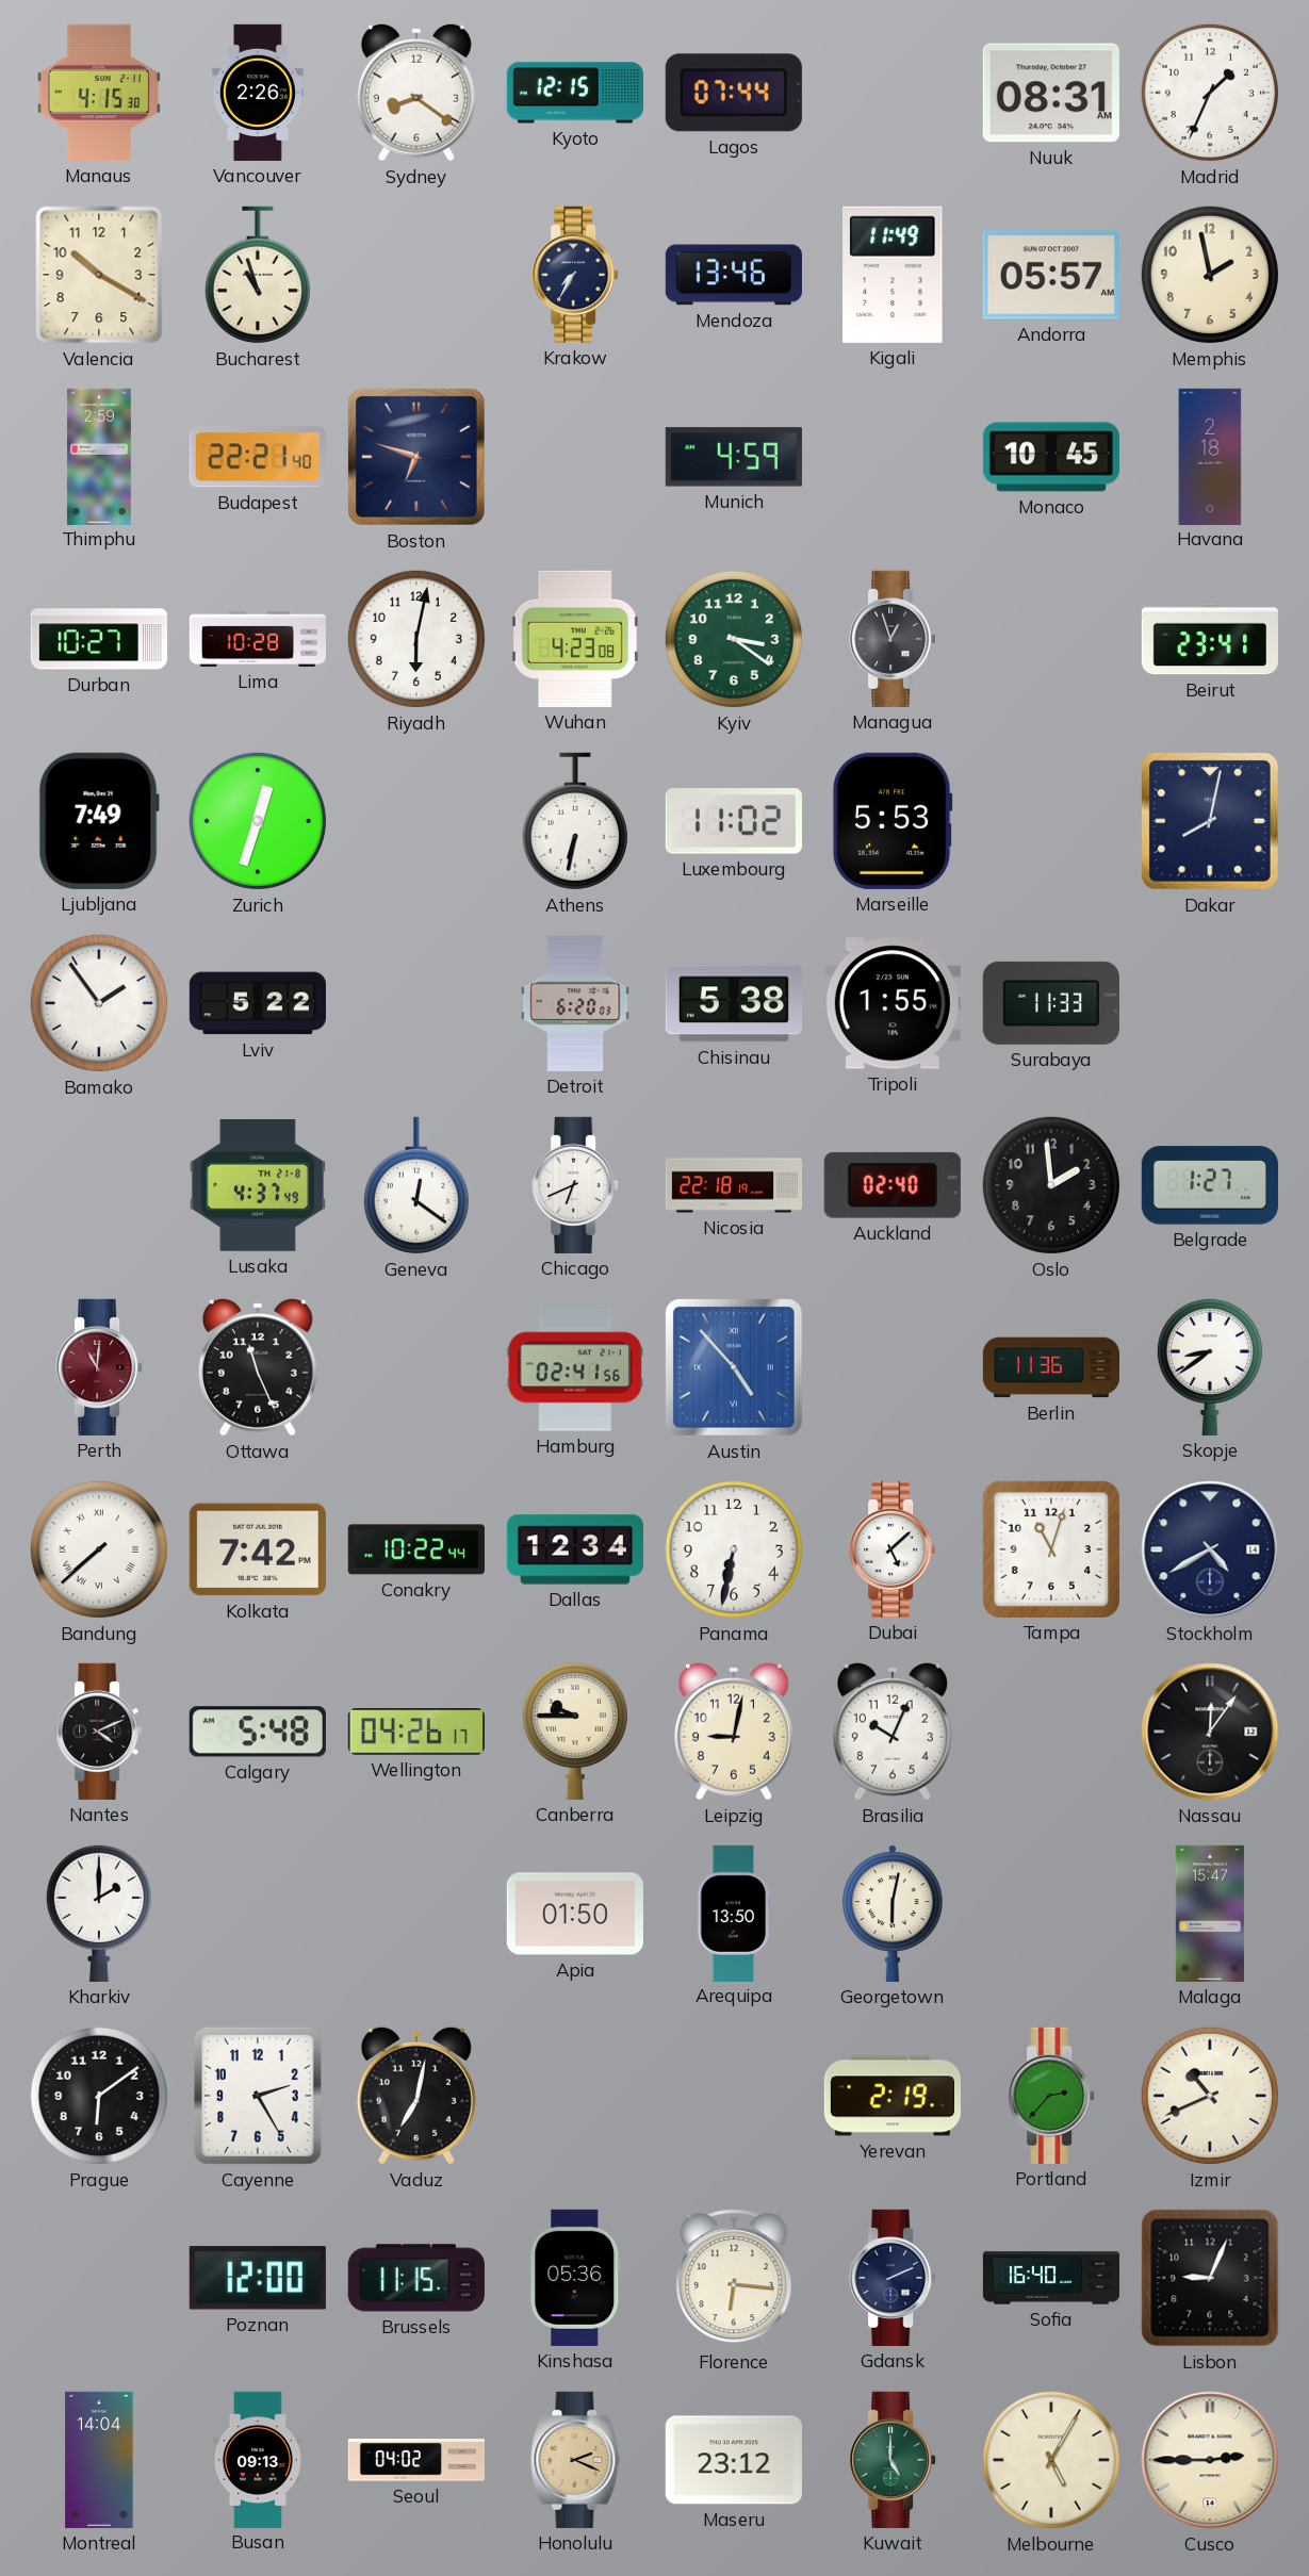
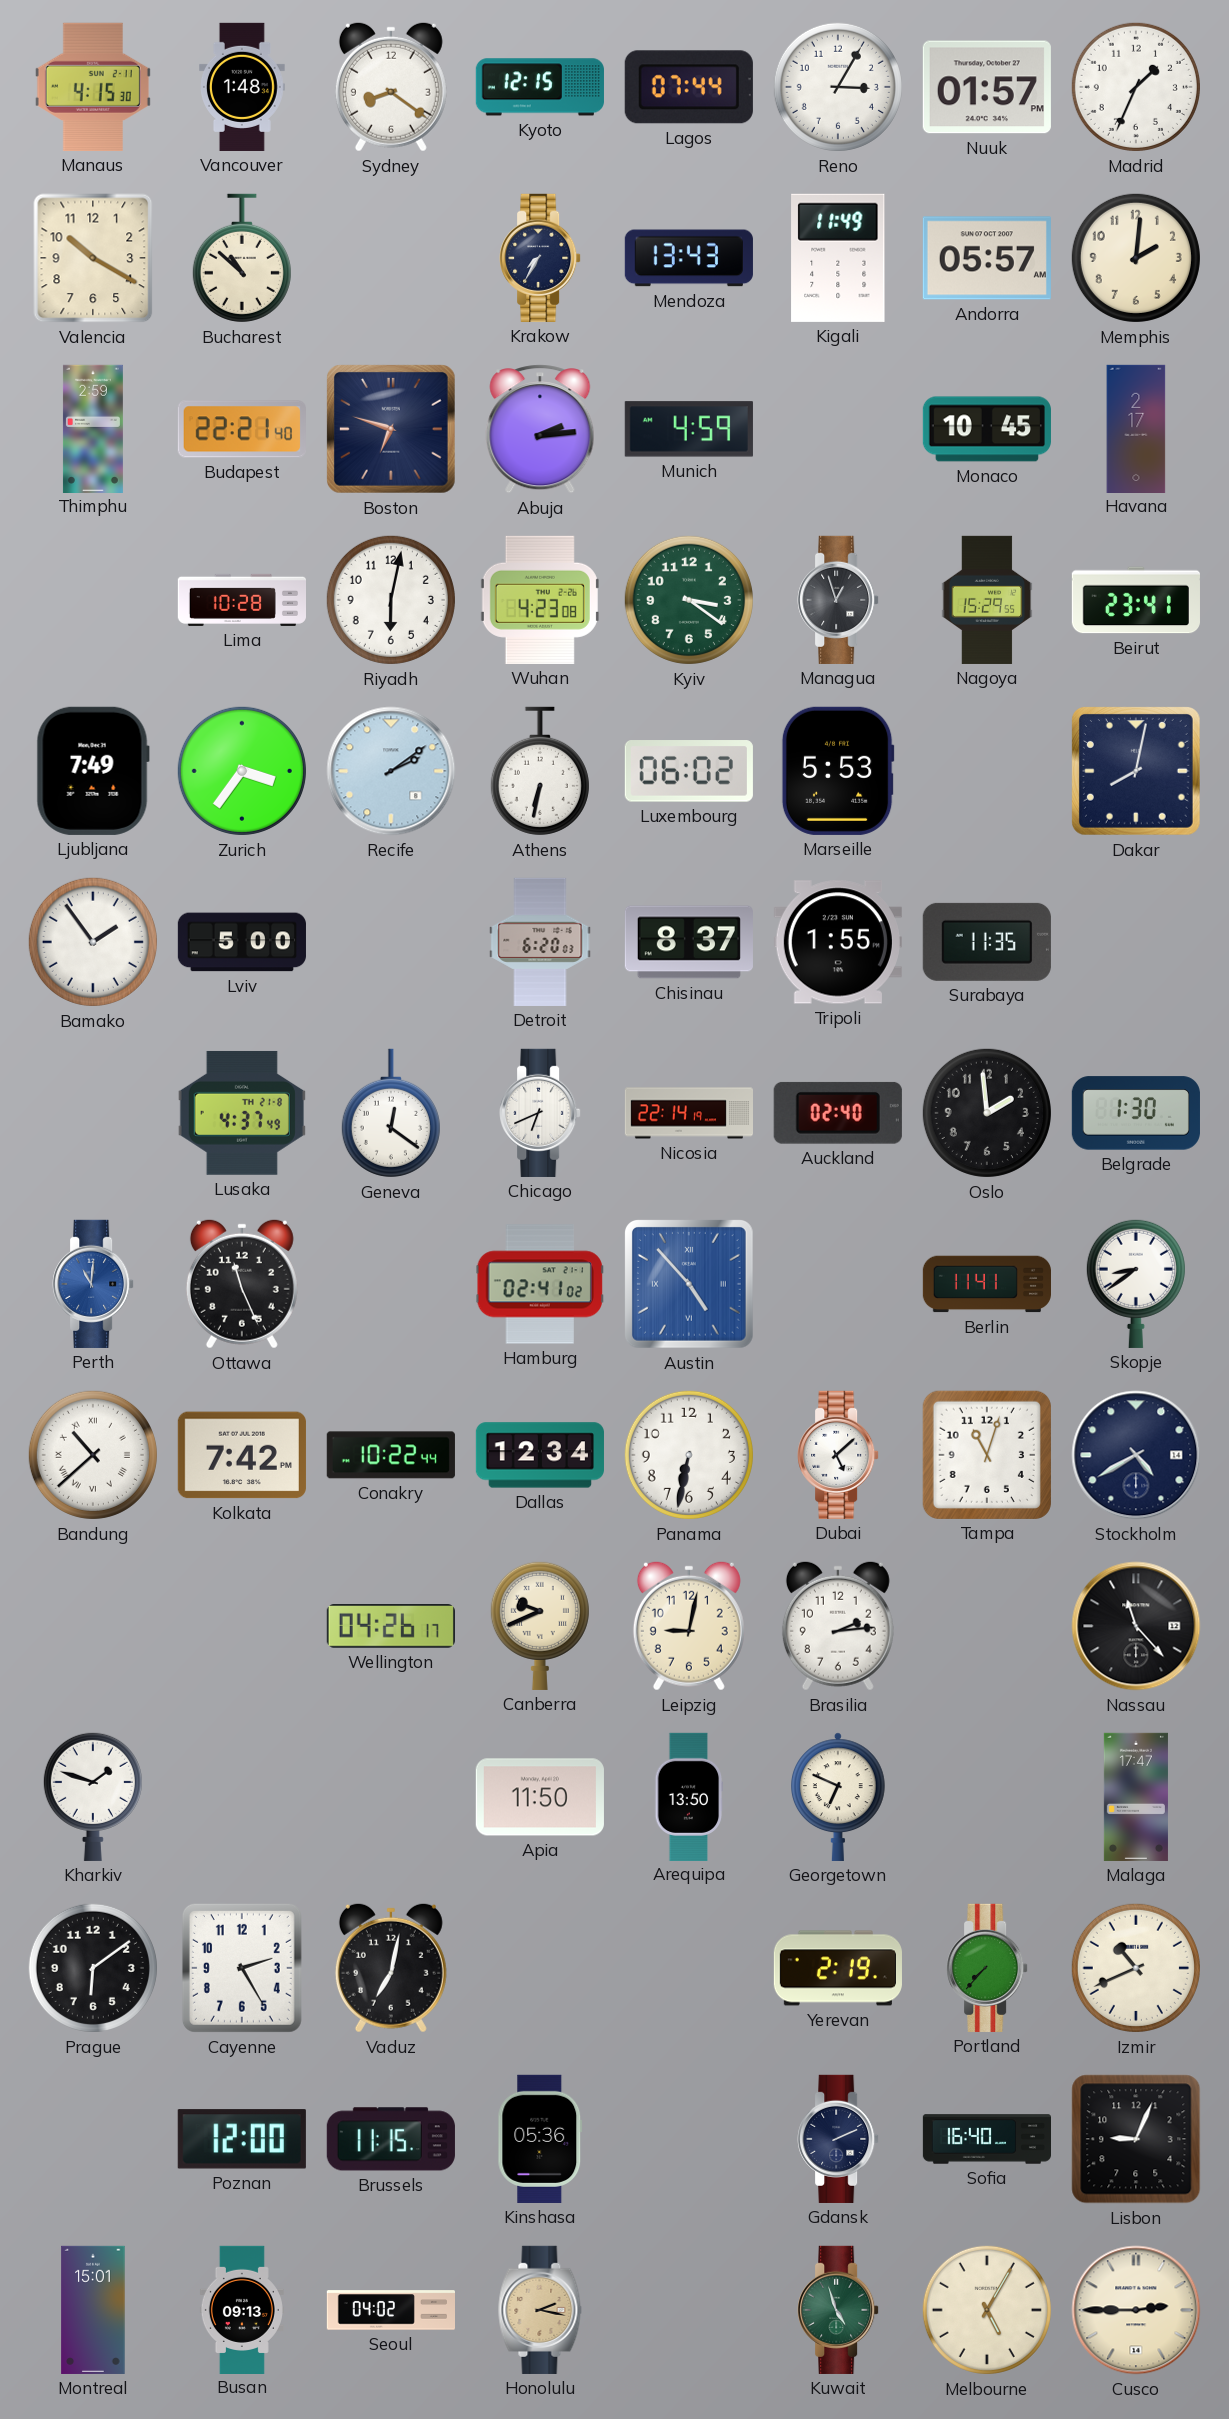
Vancouver: 2:26 -> 1:48
Reno: none -> 3:05
Nuuk: 08:31 -> 01:57
Bucharest: 10:57 -> 10:52
Mendoza: 13:46 -> 13:43
Memphis: 1:58 -> 2:01
Abuja: none -> 2:14
Havana: 2:18 -> 2:17
Durban: 10:27 -> none
Nagoya: none -> 15:29
Zurich: 12:33 -> 3:36
Recife: none -> 2:09
Luxembourg: 11:02 -> 06:02
Lviv: 5:22 -> 5:00
Chisinau: 5:38 -> 8:37
Surabaya: 11:33 -> 11:35
Nicosia: 22:18 -> 22:14
Belgrade: 1:27 -> 1:30
Perth dial: burgundy -> blue
Hamburg: 02:41:56 -> 02:41:02
Berlin: 11:36 -> 11:41
Bandung: 7:38 -> 10:38
Nantes: 4:11 -> none
Calgary: 5:48 -> none
Canberra: 9:45 -> 9:41
Brasilia: 10:04 -> 2:14
Nassau: 12:06 -> 11:23
Kharkiv: 2:00 -> 1:48
Apia: 01:50 -> 11:50
Georgetown: 6:02 -> 6:49
Malaga: 15:47 -> 17:47
Portland: 2:37 -> 7:37
Florence: 6:16 -> none
Montreal: 14:04 -> 15:01
Honolulu: 2:19 -> 2:17
Maseru: 23:12 -> none
Kuwait: 5:00 -> 4:57
